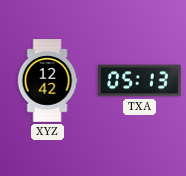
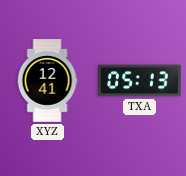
XYZ: 12:42 -> 12:41
